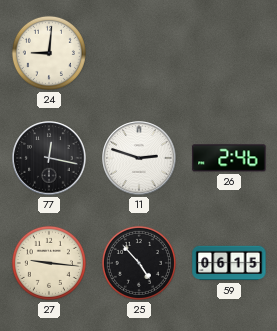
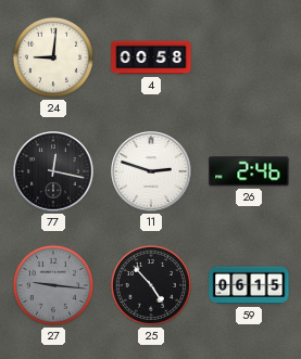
4: none -> 00:58
27 dial: cream -> grey
